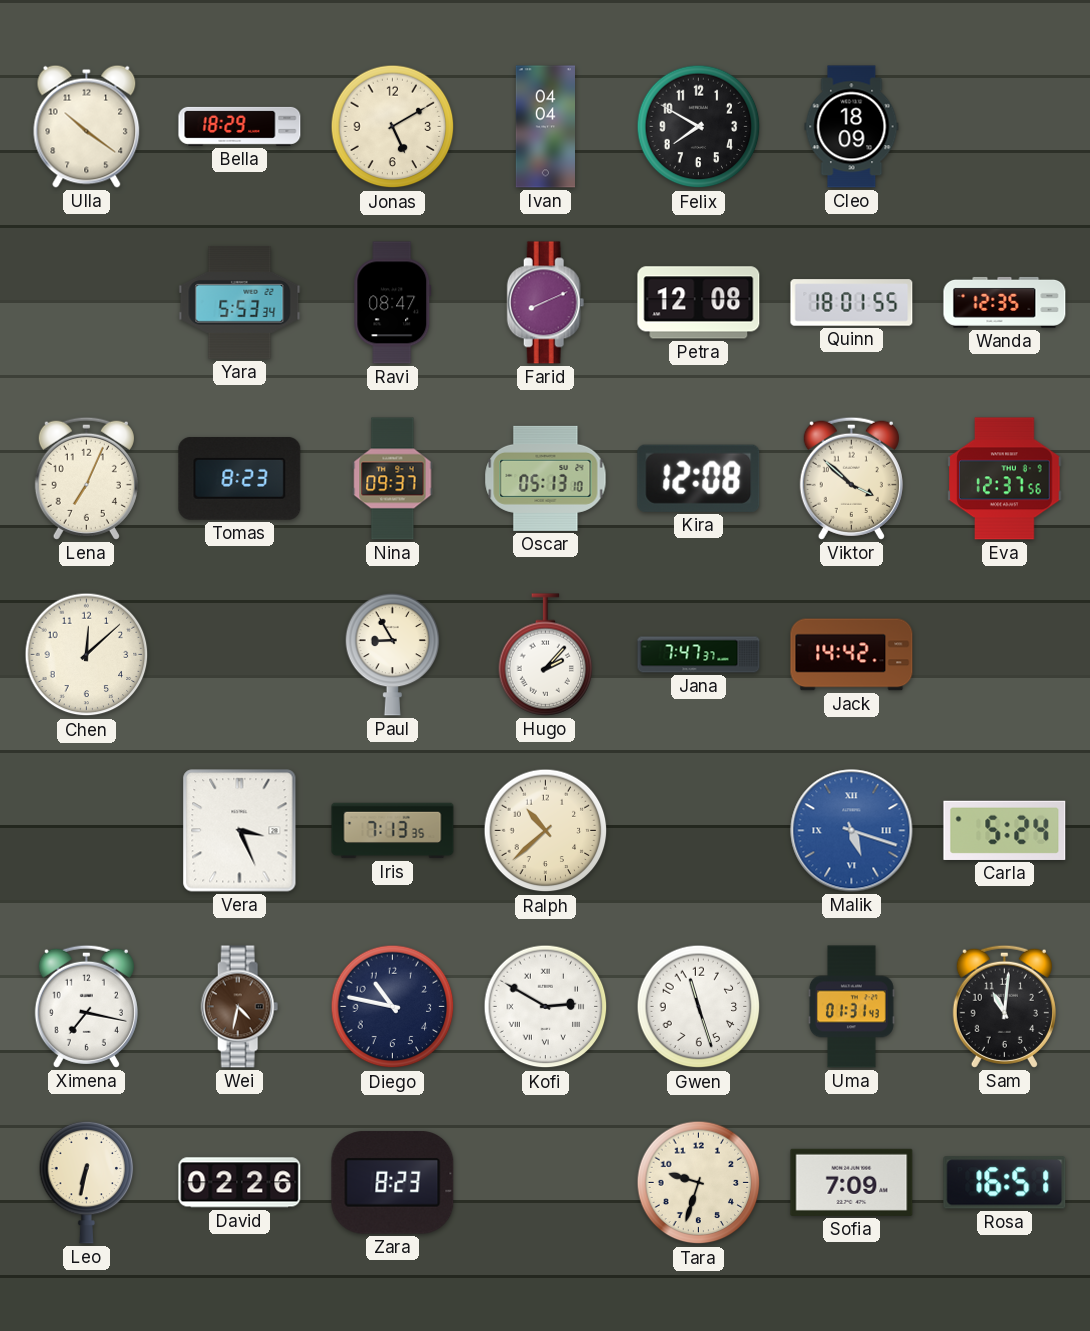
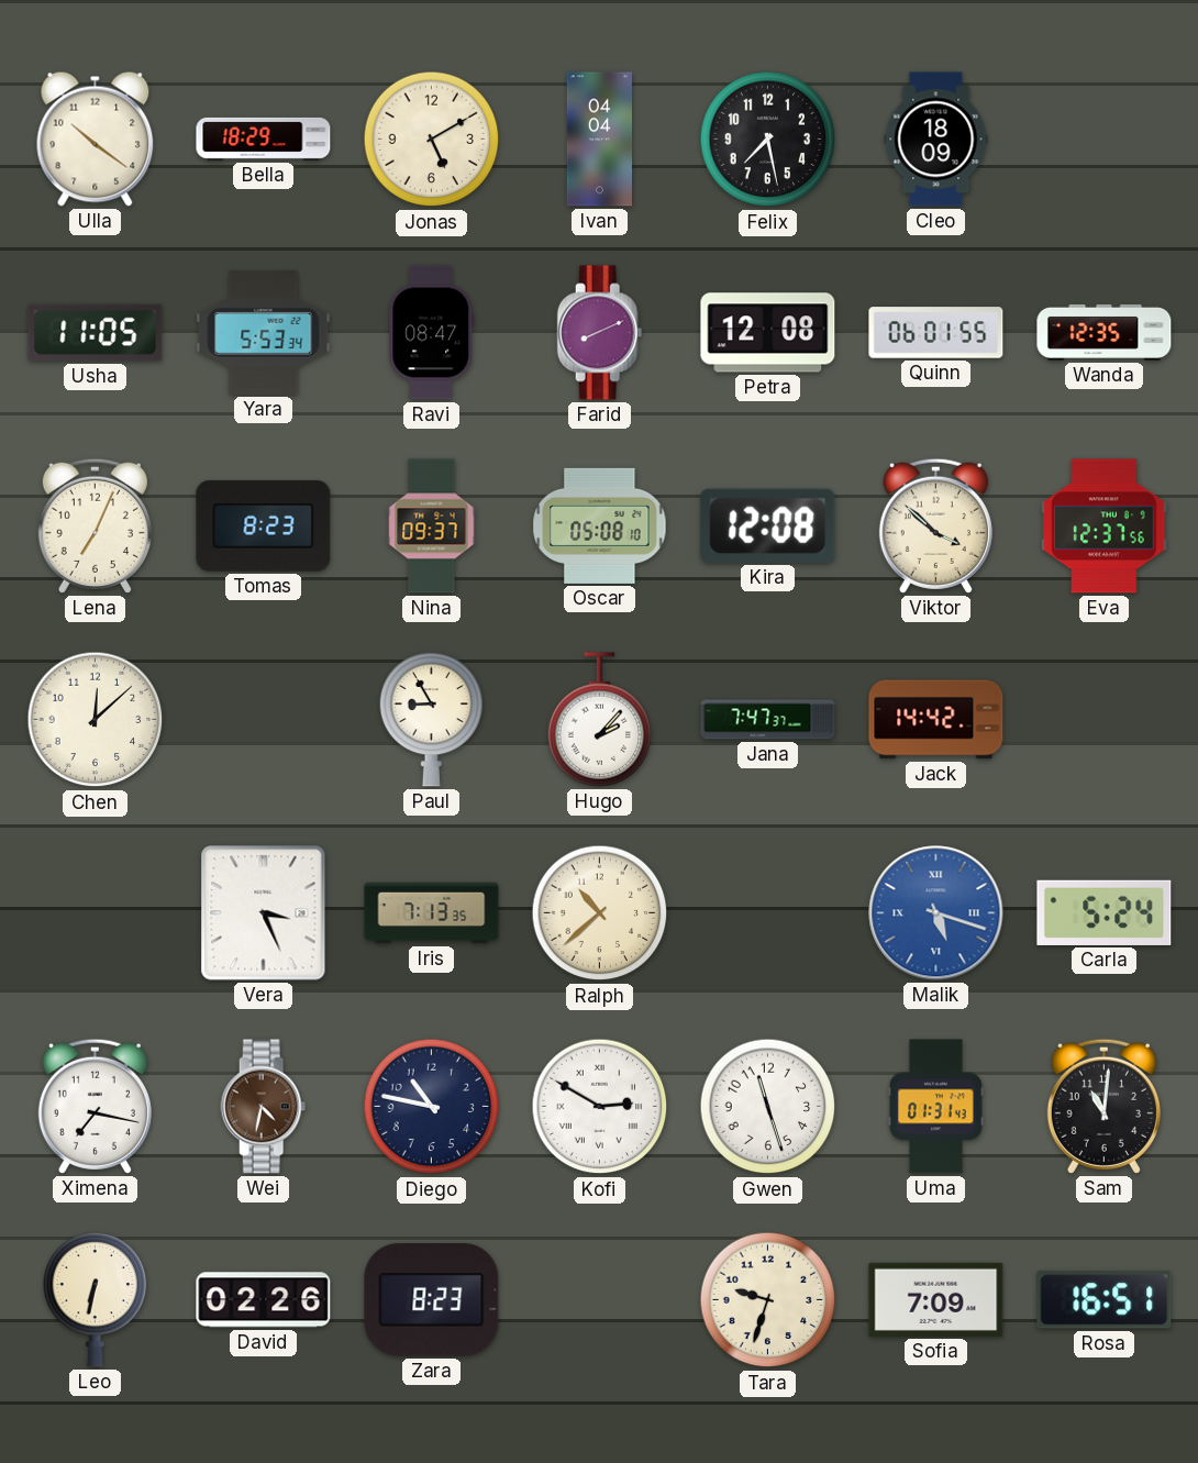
Felix: 7:50 -> 7:28
Usha: none -> 11:05
Quinn: 18:01 -> 06:01
Oscar: 05:13 -> 05:08
